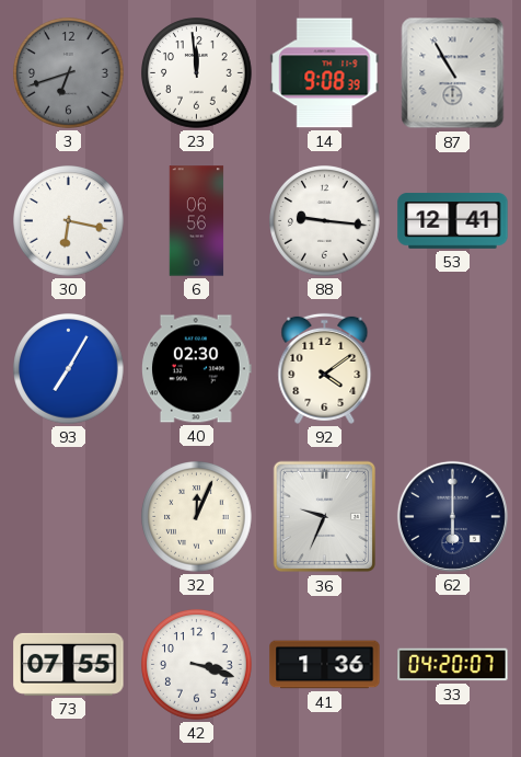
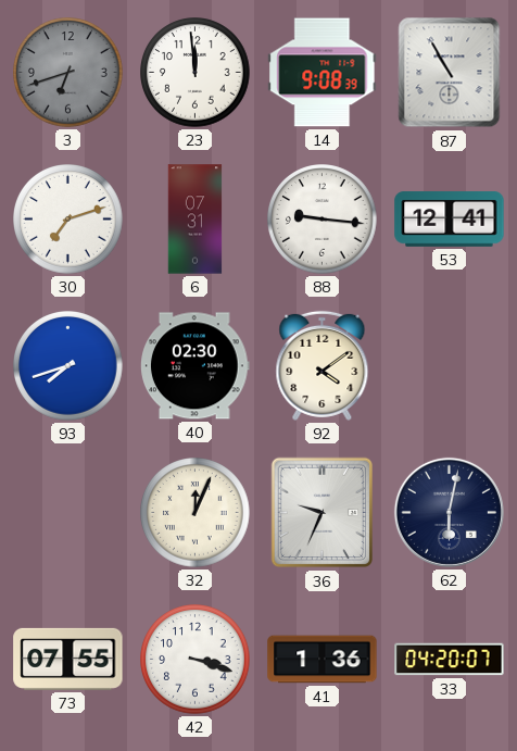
30: 6:17 -> 7:12
6: 06:56 -> 07:31
93: 7:05 -> 7:42
62: 6:00 -> 6:02
